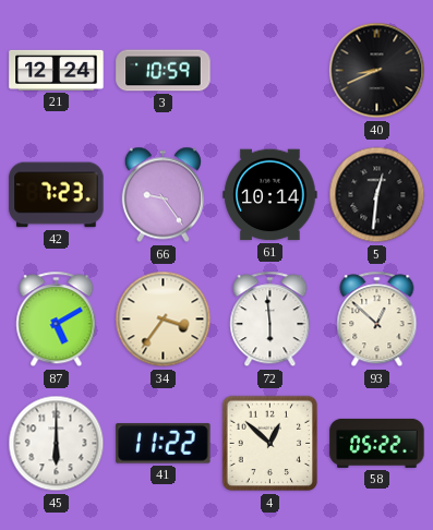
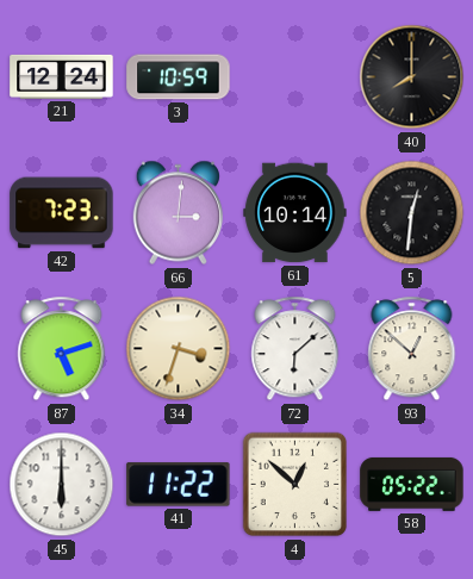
40: 8:41 -> 8:00
66: 9:24 -> 3:01
87: 5:10 -> 5:12
34: 3:36 -> 3:33
72: 5:59 -> 6:08
